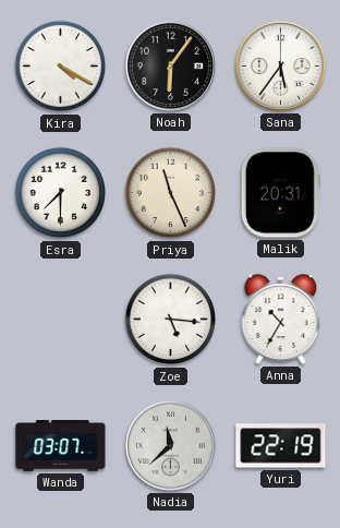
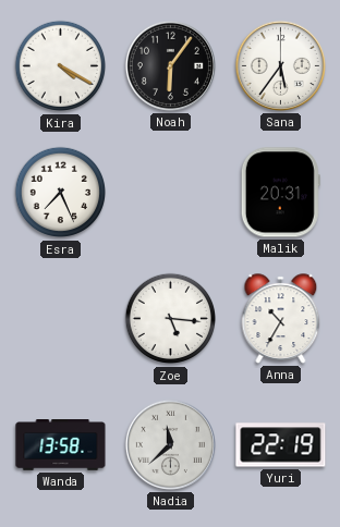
Esra: 7:30 -> 7:26
Priya: 11:26 -> none
Wanda: 03:07 -> 13:58
